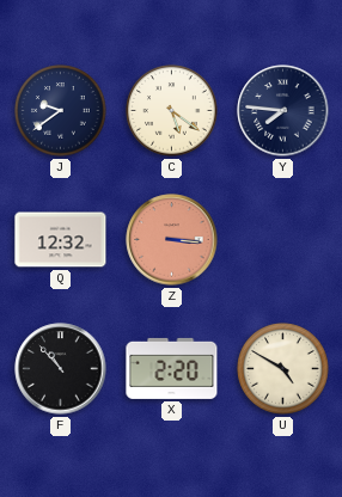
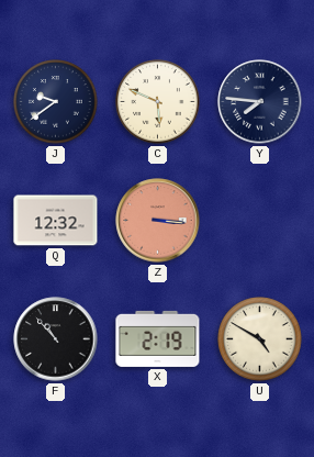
C: 5:21 -> 5:49
X: 2:20 -> 2:19
